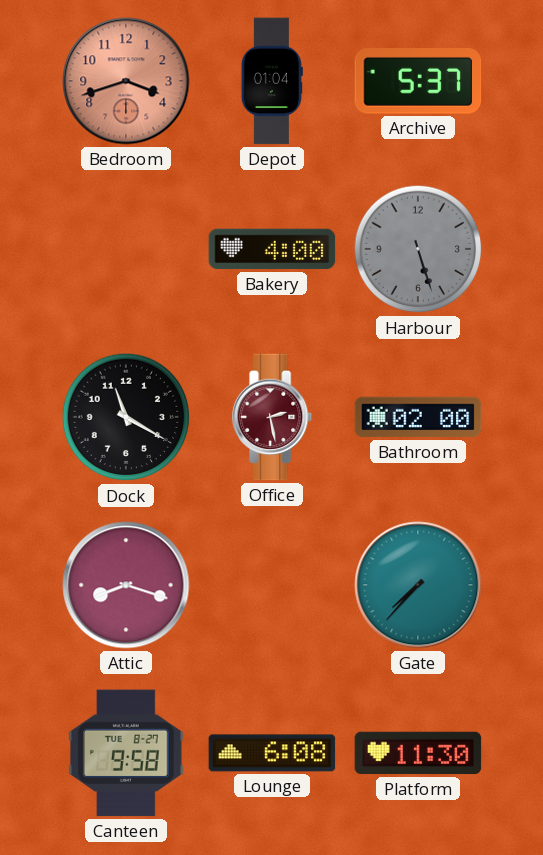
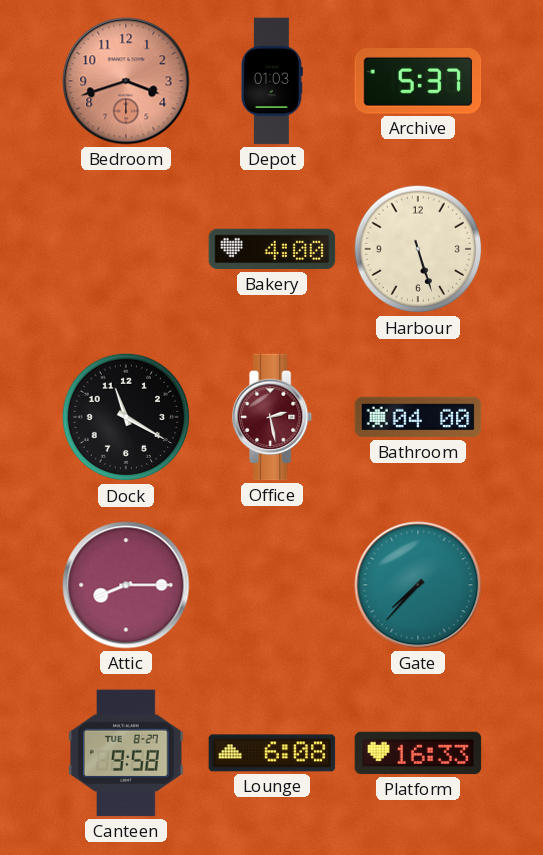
Depot: 01:04 -> 01:03
Harbour dial: grey -> cream
Bathroom: 02:00 -> 04:00
Attic: 8:18 -> 8:15
Platform: 11:30 -> 16:33
